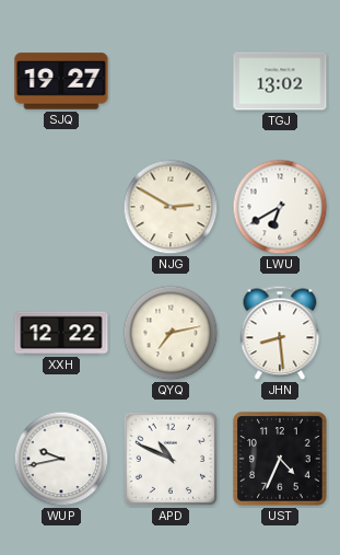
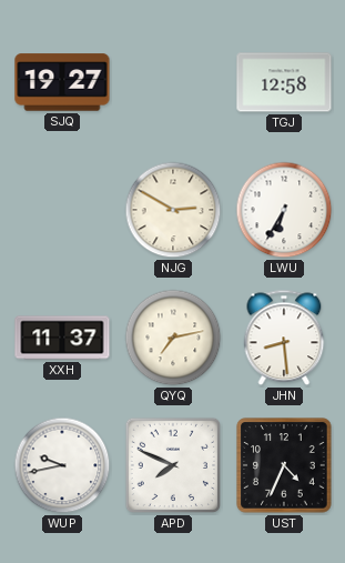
TGJ: 13:02 -> 12:58
LWU: 6:40 -> 6:35
XXH: 12:22 -> 11:37
APD: 10:49 -> 7:49
